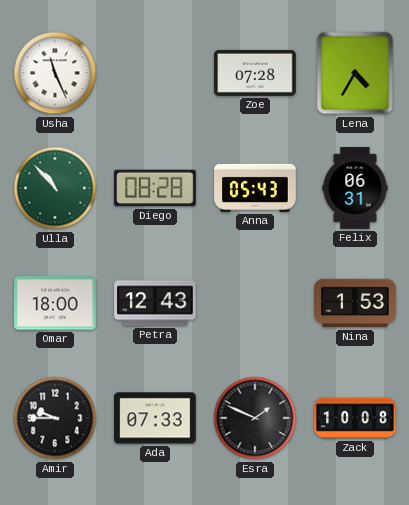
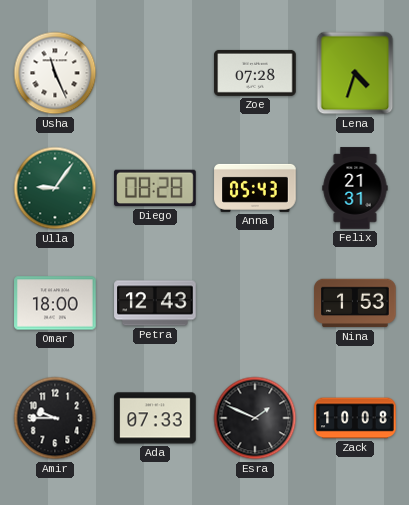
Lena: 4:35 -> 4:33
Ulla: 10:53 -> 9:06
Felix: 06:31 -> 21:31
